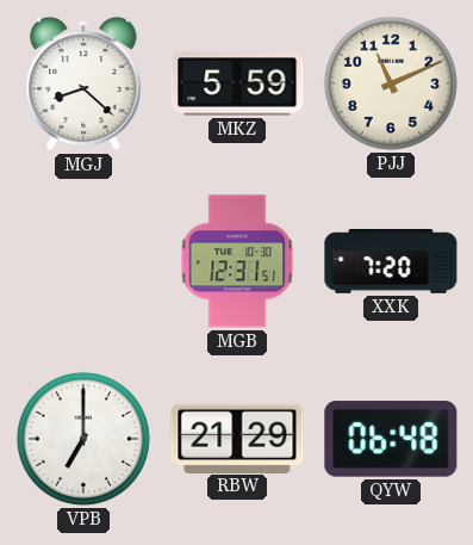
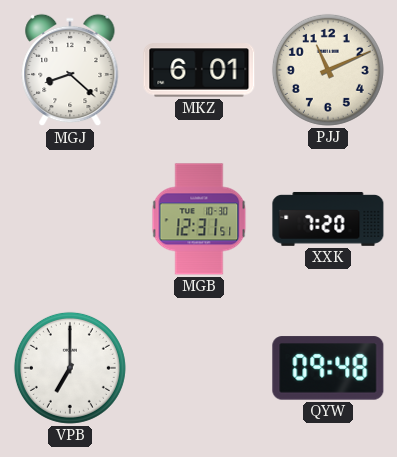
MKZ: 5:59 -> 6:01
RBW: 21:29 -> none
QYW: 06:48 -> 09:48
